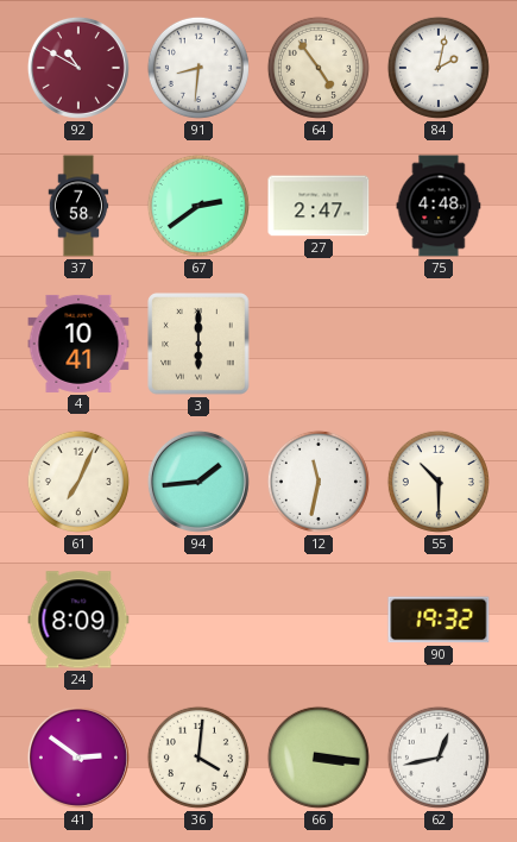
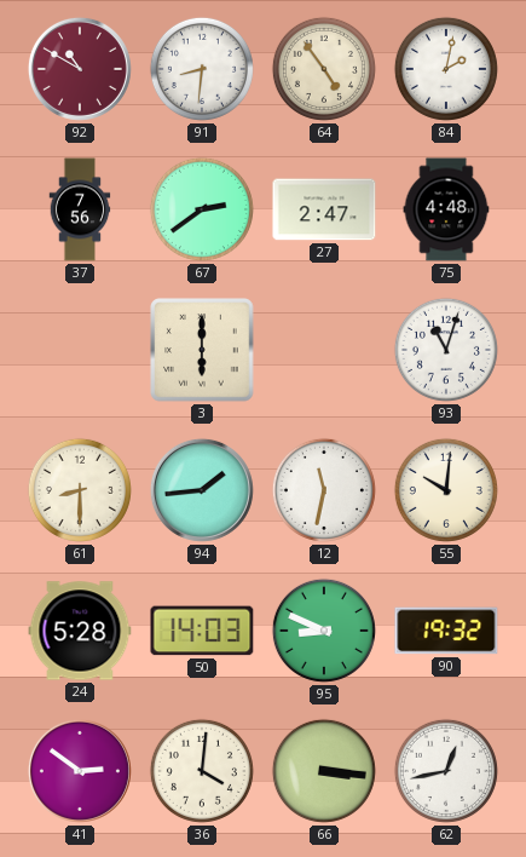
37: 7:58 -> 7:56
4: 10:41 -> none
93: none -> 11:03
61: 7:04 -> 8:30
55: 10:30 -> 10:01
24: 8:09 -> 5:28
50: none -> 14:03
95: none -> 8:49
